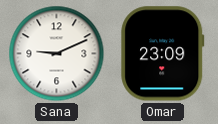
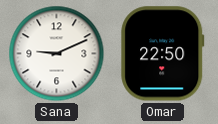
Omar: 23:09 -> 22:50
